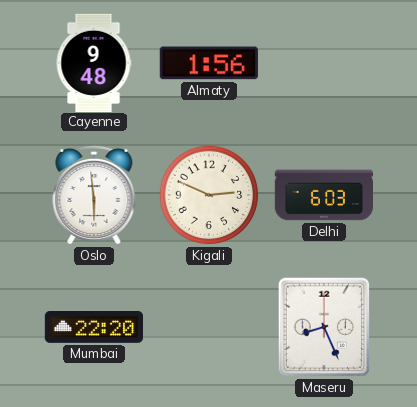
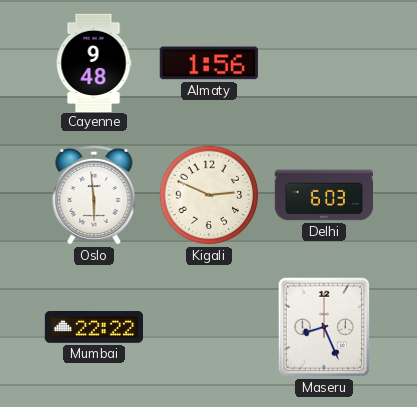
Mumbai: 22:20 -> 22:22
